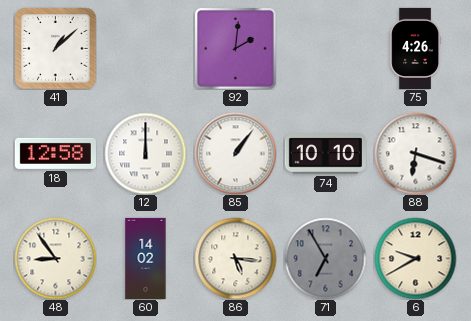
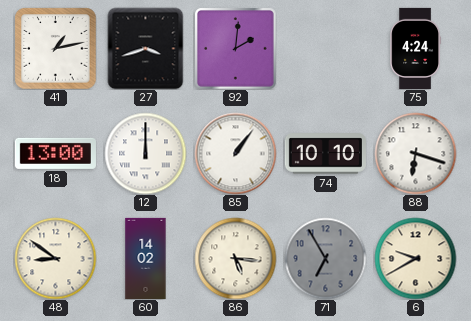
41: 1:08 -> 1:13
27: none -> 3:42
75: 4:26 -> 4:24
18: 12:58 -> 13:00
48: 8:54 -> 8:51
